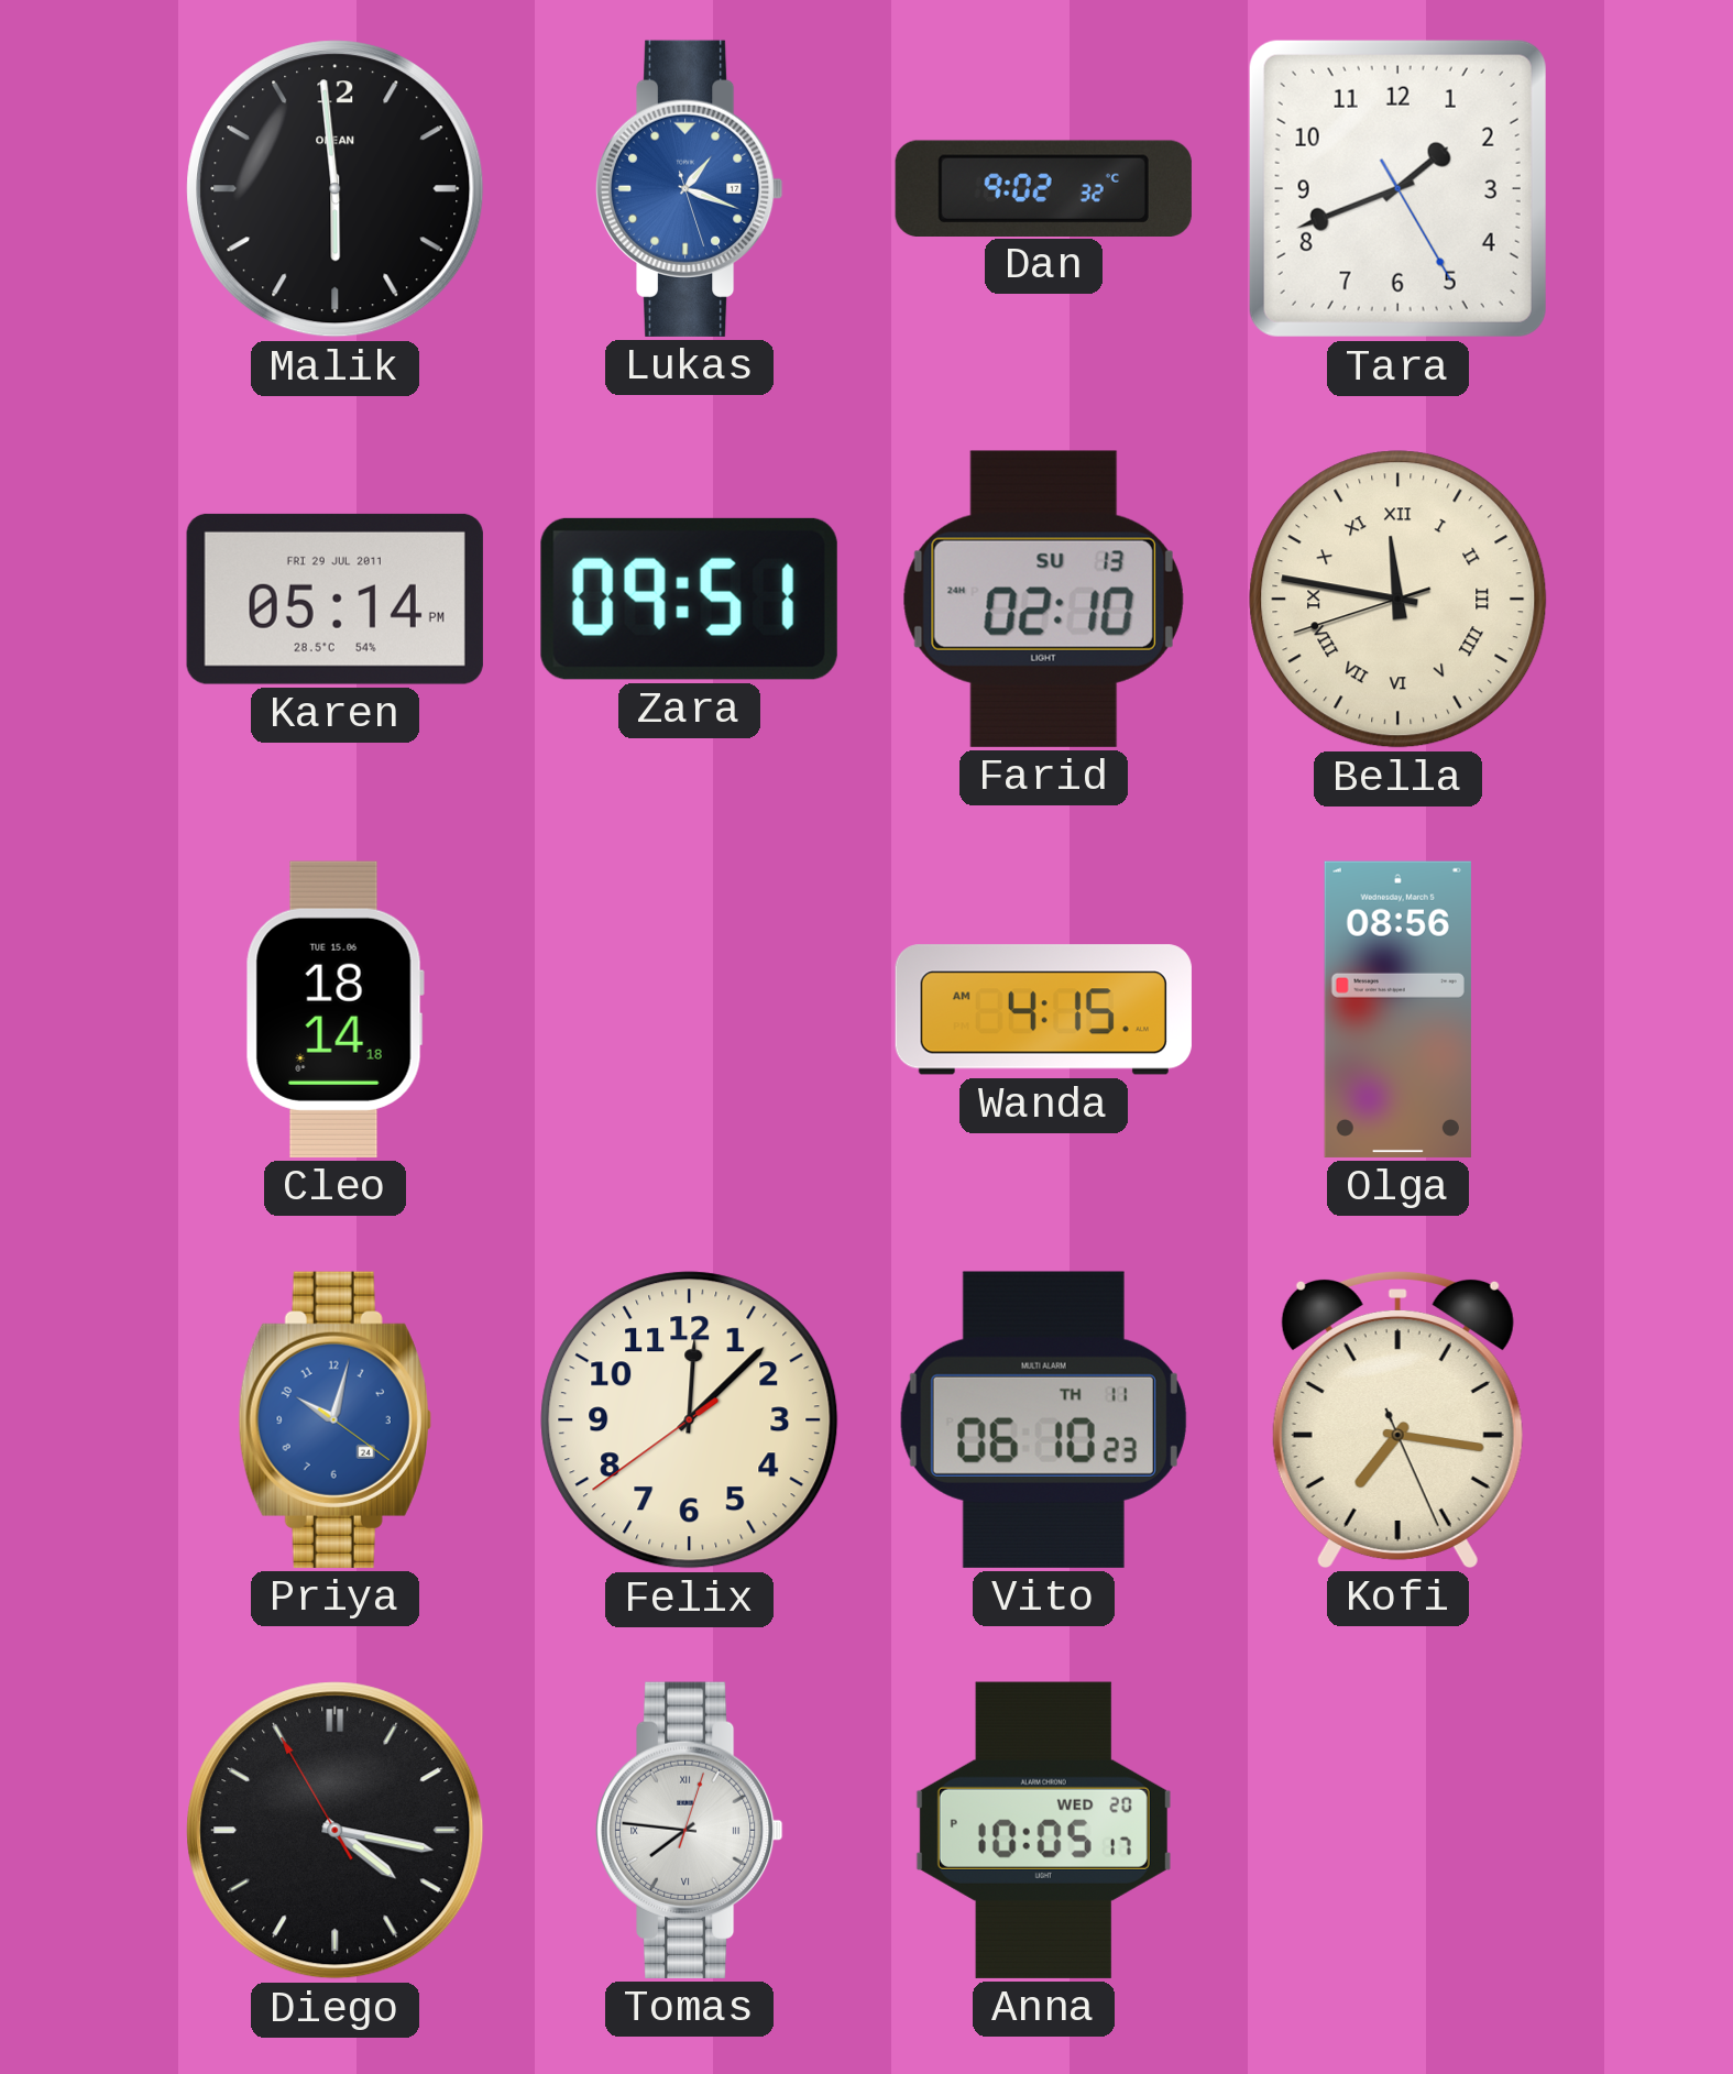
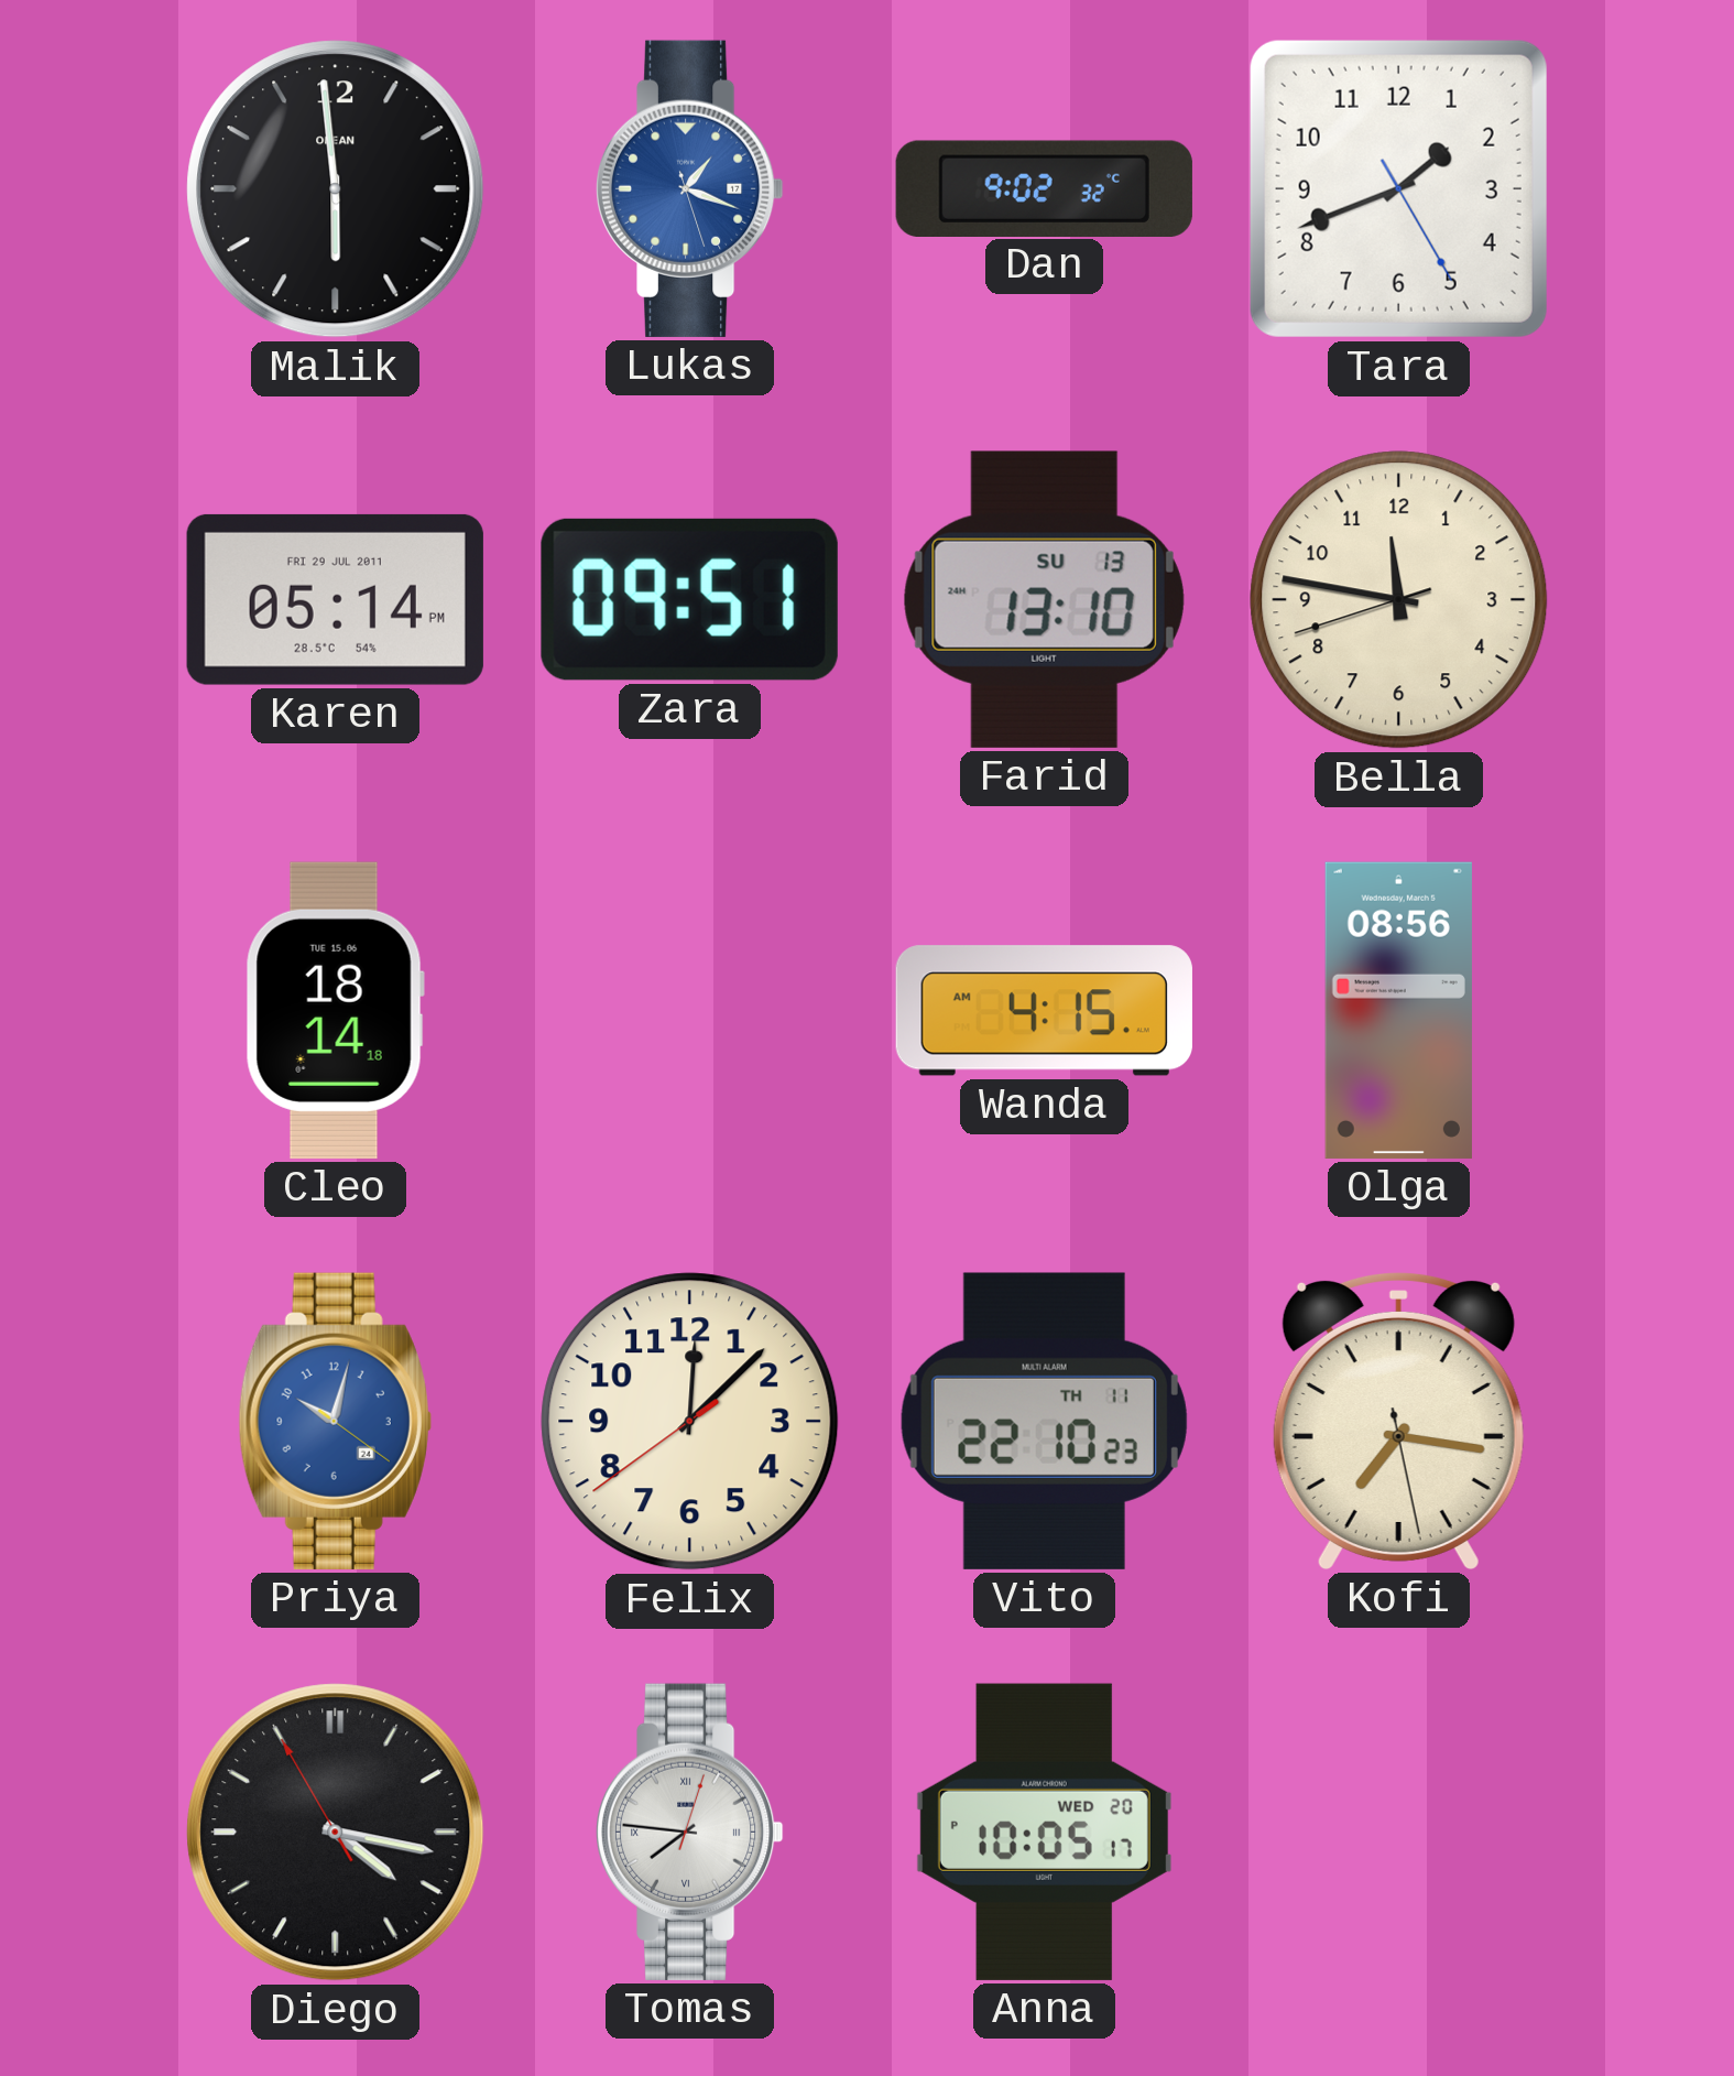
Farid: 02:10 -> 13:10
Bella numerals: Roman -> Arabic
Vito: 06:10 -> 22:10
Kofi: 7:16:26 -> 7:16:28
